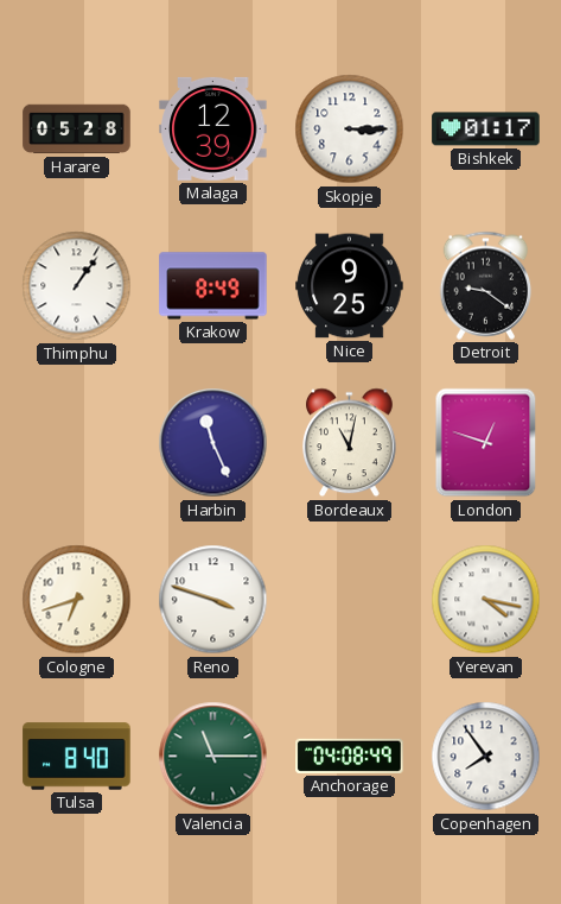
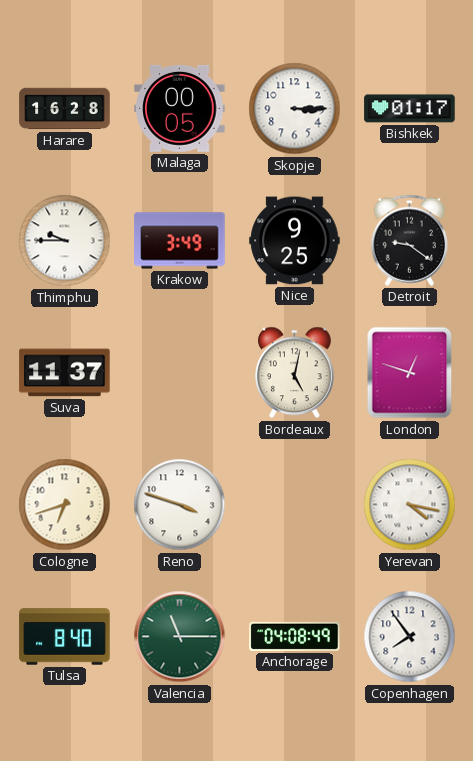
Harare: 05:28 -> 16:28
Malaga: 12:39 -> 00:05
Thimphu: 1:06 -> 9:45
Krakow: 8:49 -> 3:49
Suva: none -> 11:37
Harbin: 11:26 -> none
Bordeaux: 11:02 -> 5:02
